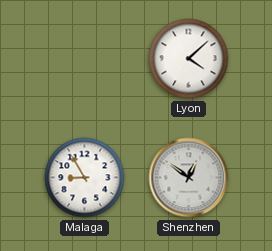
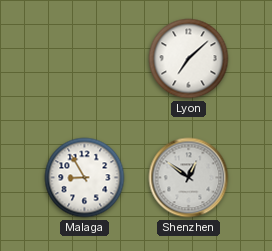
Lyon: 4:08 -> 7:08
